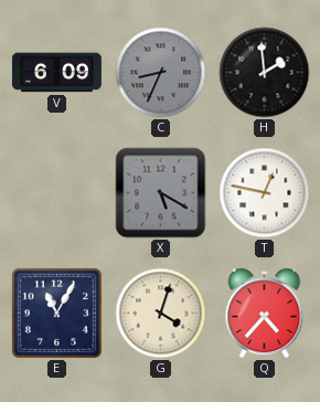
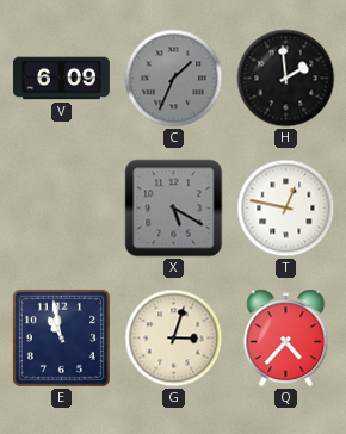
C: 8:34 -> 1:34
E: 11:05 -> 10:58
G: 4:03 -> 3:03
